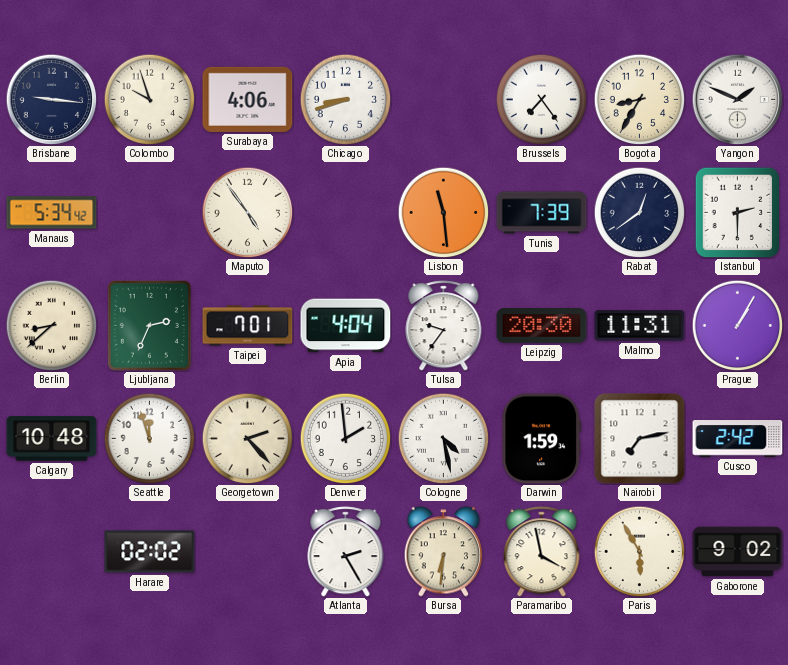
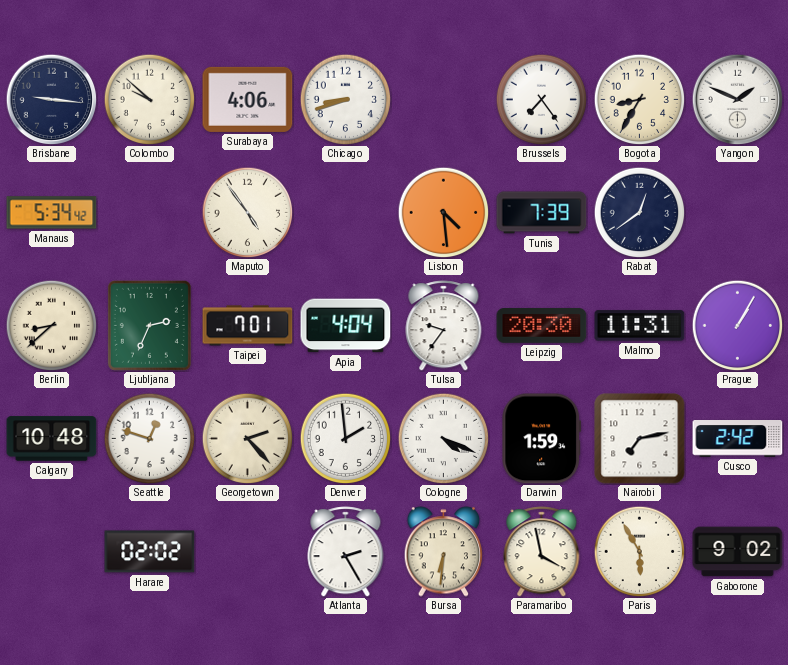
Colombo: 9:57 -> 9:52
Lisbon: 11:29 -> 4:29
Istanbul: 2:30 -> none
Seattle: 11:57 -> 12:48
Cologne: 4:28 -> 4:19
